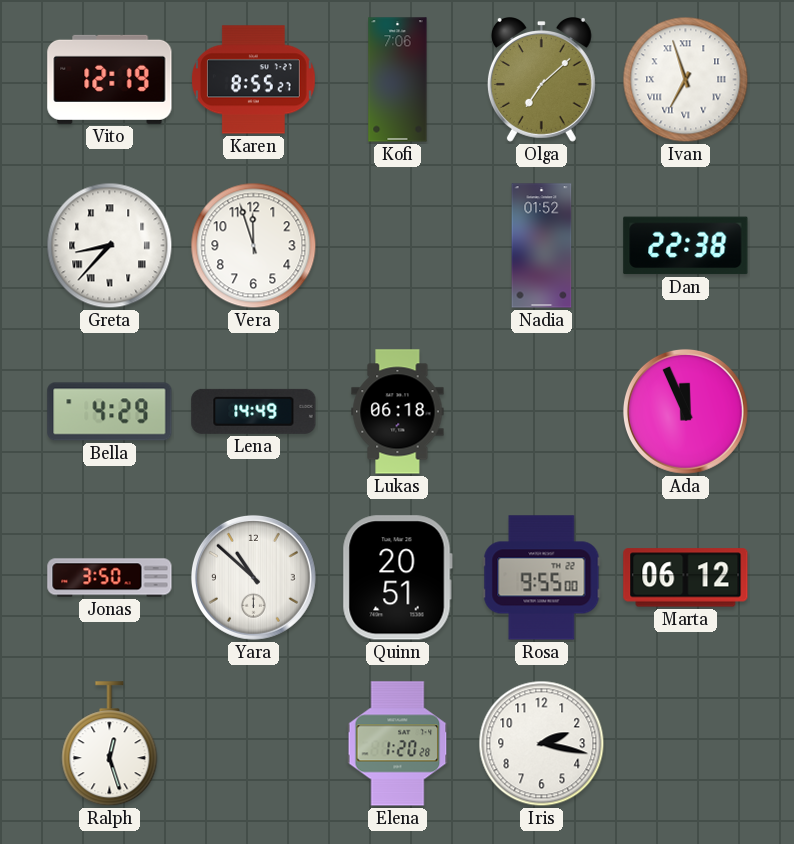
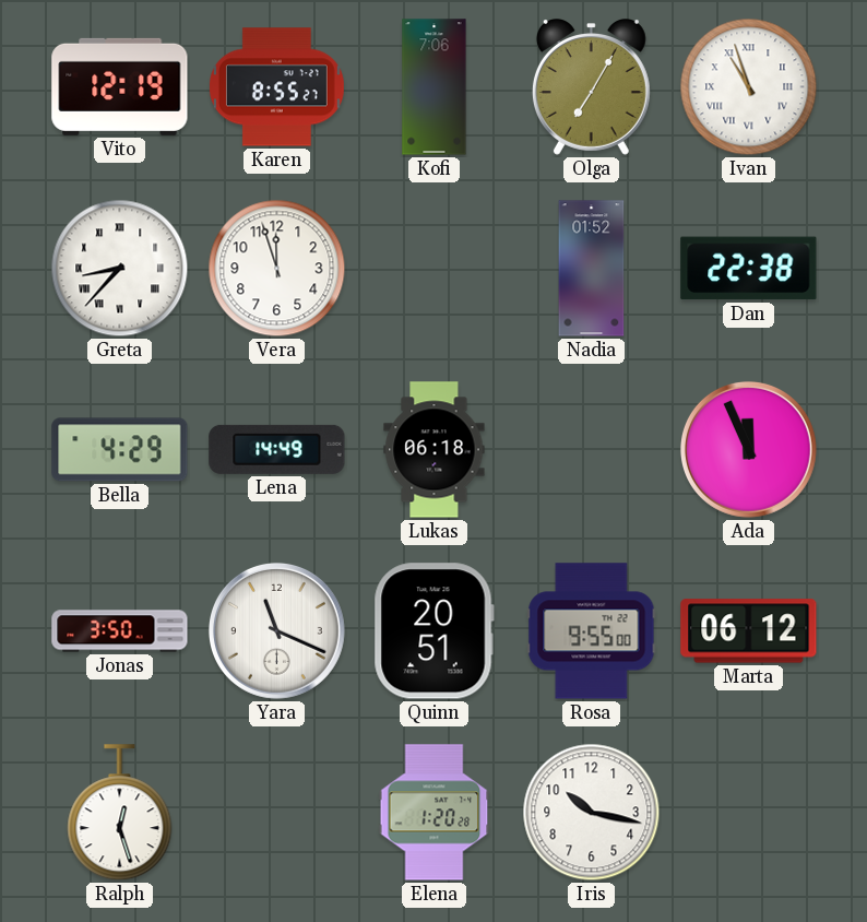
Olga: 7:08 -> 7:05
Ivan: 6:57 -> 10:57
Yara: 10:52 -> 11:19
Iris: 2:17 -> 10:17
